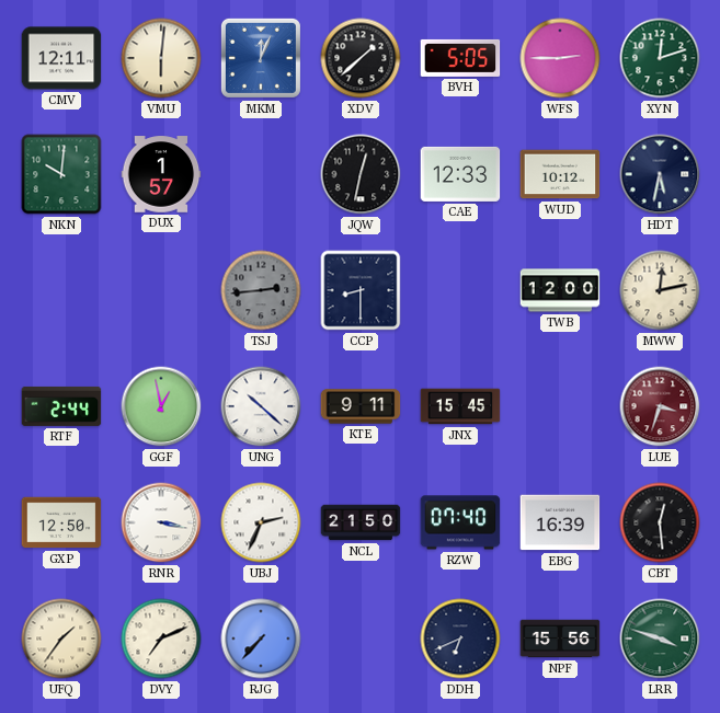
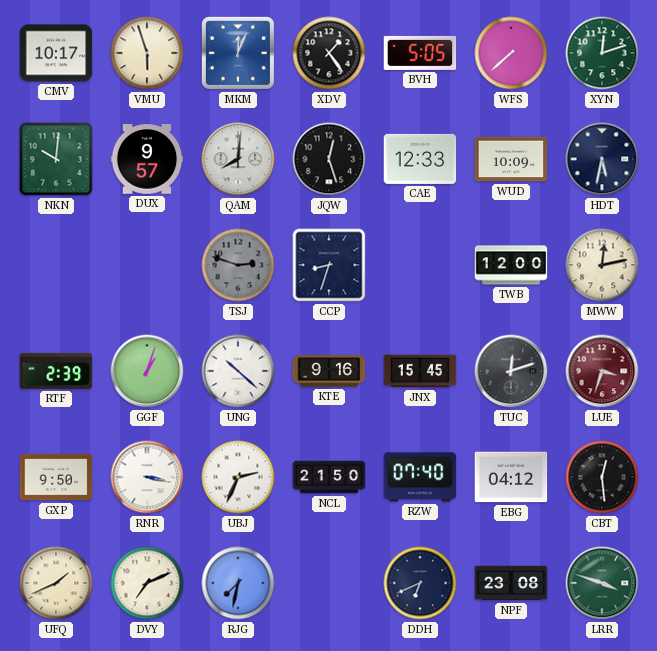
CMV: 12:11 -> 10:17
VMU: 6:01 -> 5:57
XDV: 1:38 -> 1:24
WFS: 2:45 -> 7:38
DUX: 1:57 -> 9:57
QAM: none -> 8:01
JQW: 12:32 -> 12:27
WUD: 10:12 -> 10:09
TSJ: 2:44 -> 2:48
CCP: 8:30 -> 8:33
RTF: 2:44 -> 2:39
GGF: 12:58 -> 1:03
KTE: 9:11 -> 9:16
TUC: none -> 12:12
GXP: 12:50 -> 9:50
EBG: 16:39 -> 04:12
UFQ: 1:36 -> 1:41
RJG: 7:37 -> 7:32
NPF: 15:56 -> 23:08
